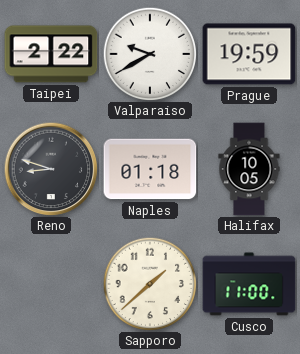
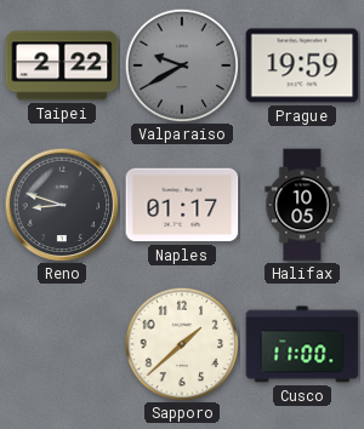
Valparaiso dial: white -> grey
Naples: 01:18 -> 01:17
